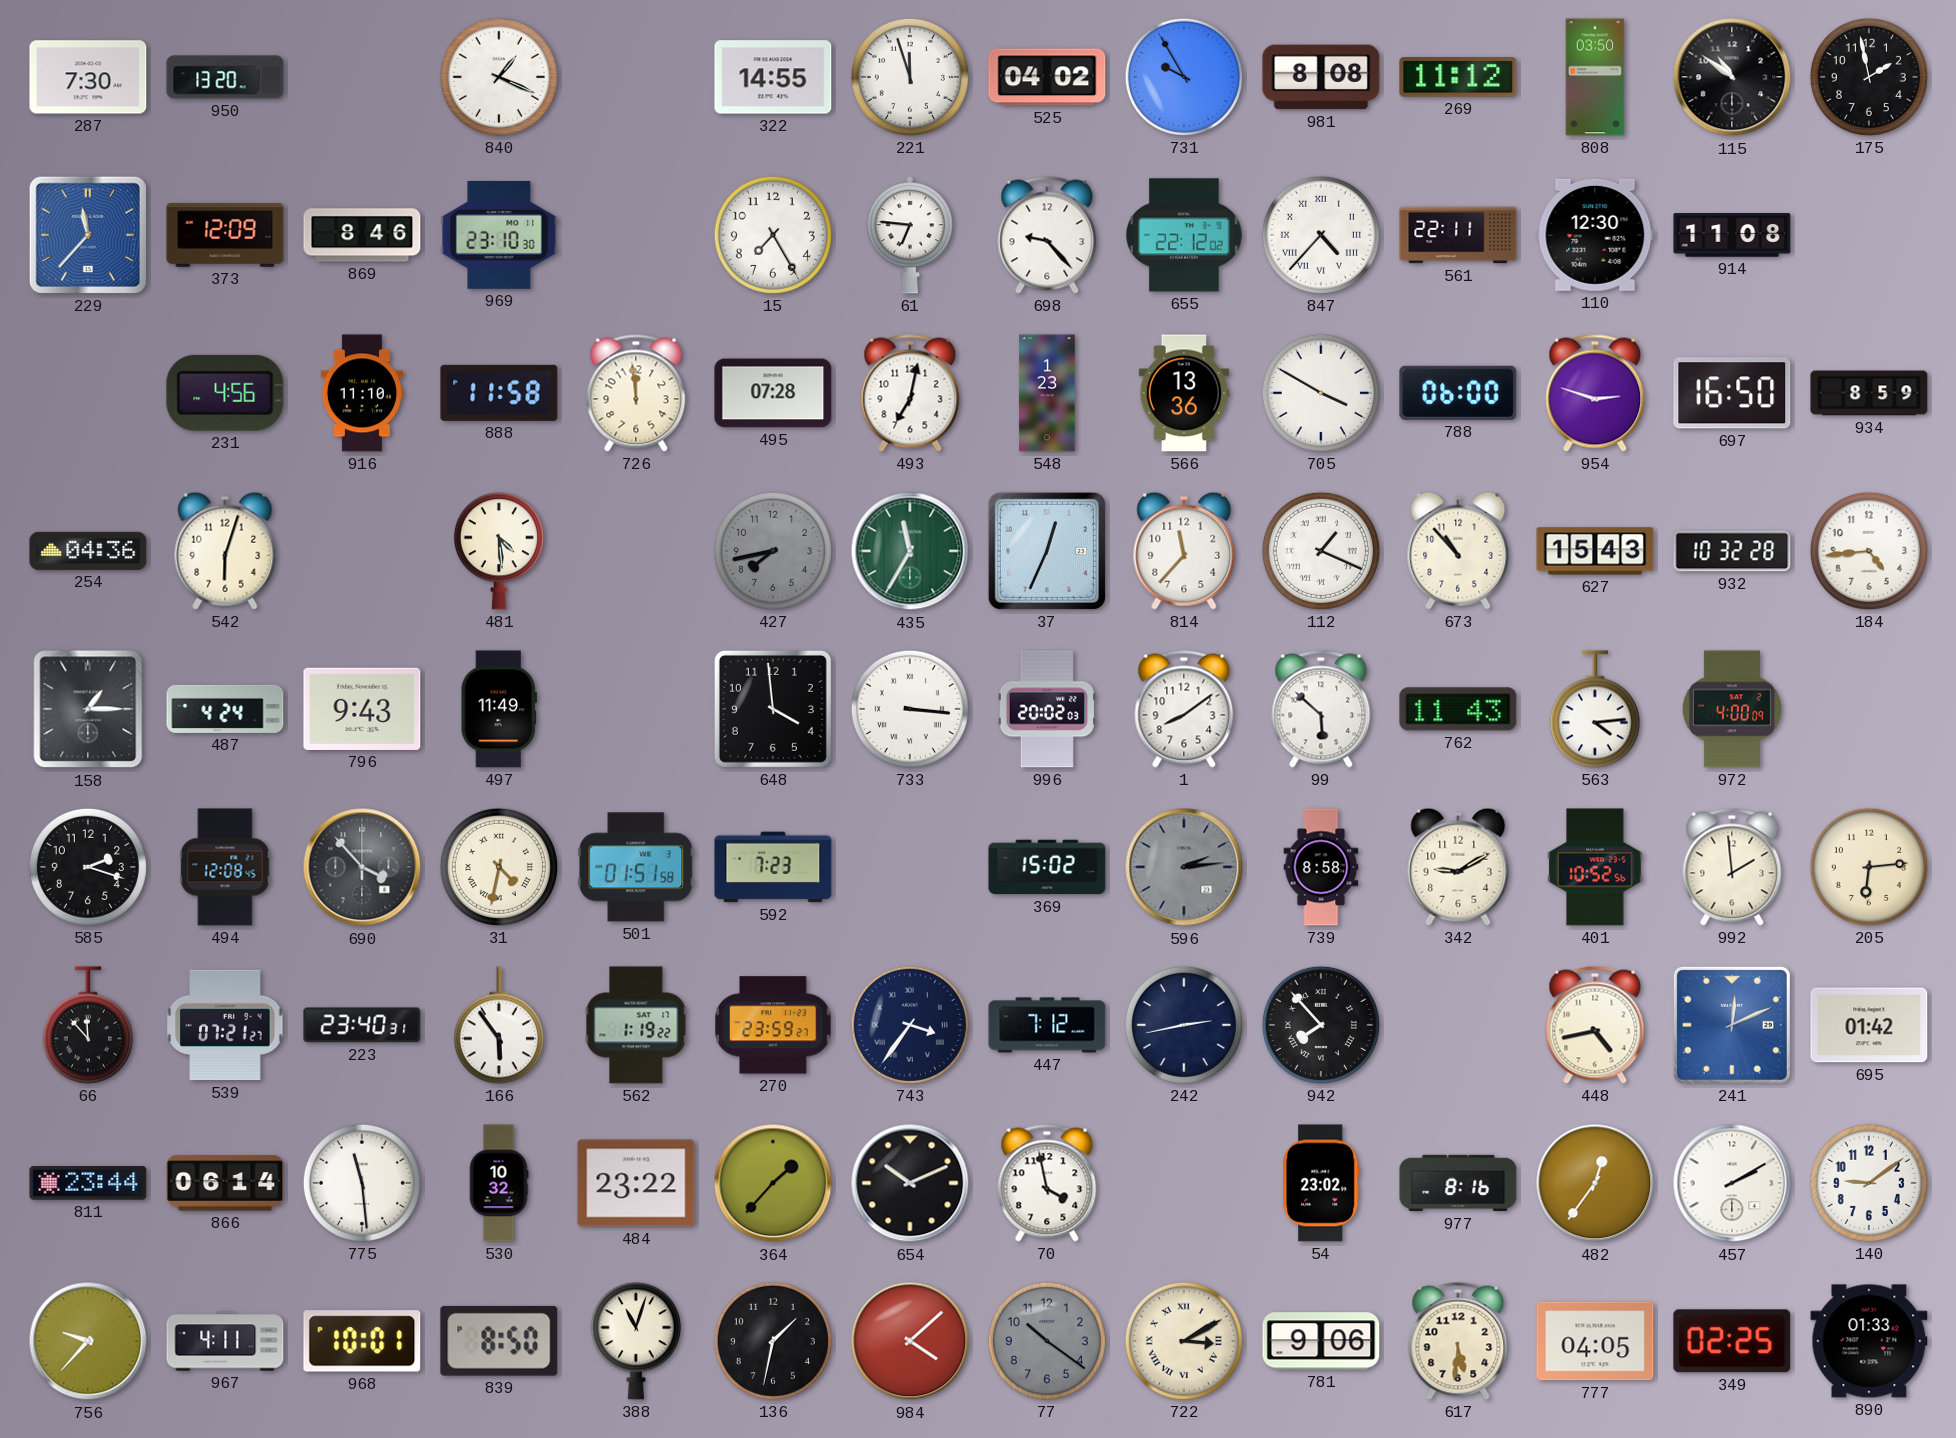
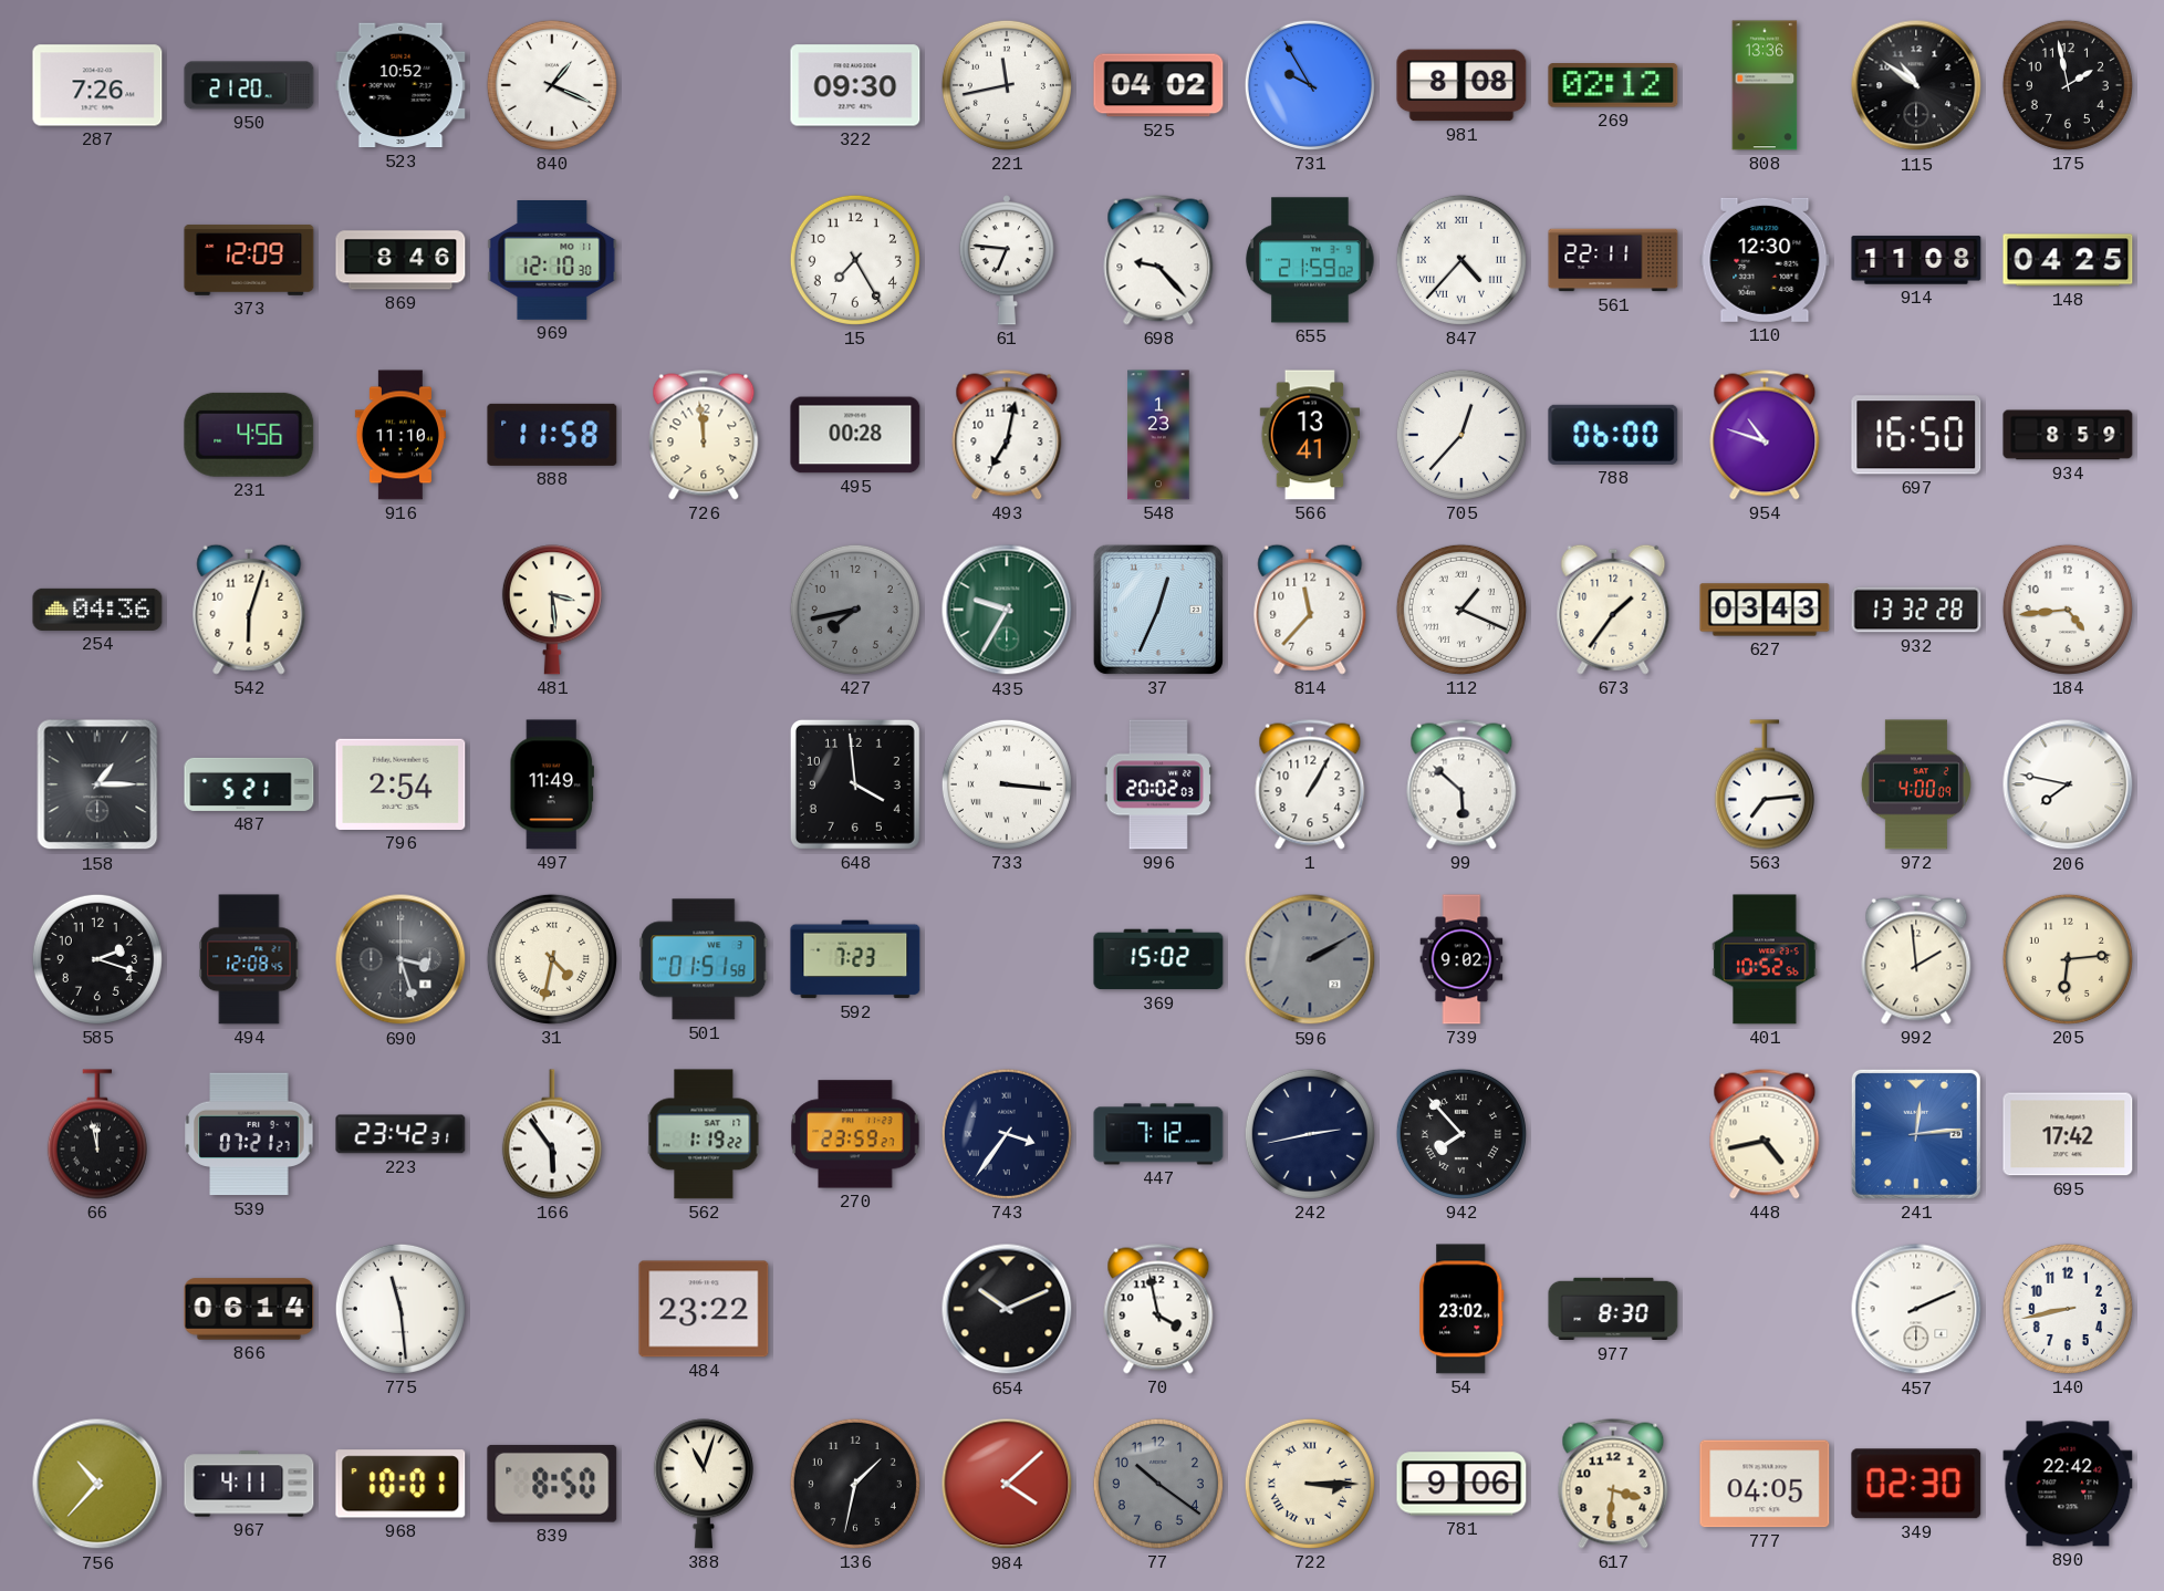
287: 7:30 -> 7:26
950: 13:20 -> 21:20
523: none -> 10:52
322: 14:55 -> 09:30
221: 11:57 -> 11:43
269: 11:12 -> 02:12
808: 03:50 -> 13:36
229: 11:37 -> none
969: 23:10 -> 12:10
655: 22:12 -> 21:59
148: none -> 04:25
495: 07:28 -> 00:28
566: 13:36 -> 13:41
705: 3:50 -> 12:37
954: 2:48 -> 10:48
481: 4:29 -> 3:29
435: 11:35 -> 9:35
673: 10:53 -> 1:36
627: 15:43 -> 03:43
932: 10:32 -> 13:32
487: 4:24 -> 5:21
796: 9:43 -> 2:54
1: 8:09 -> 1:05
762: 11:43 -> none
563: 4:14 -> 7:14
206: none -> 7:47
690: 3:53 -> 3:27
596: 2:14 -> 2:10
739: 8:58 -> 9:02
342: 9:10 -> none
66: 11:53 -> 11:58
223: 23:40 -> 23:42
241: 12:11 -> 12:14
695: 01:42 -> 17:42
811: 23:44 -> none
530: 10:32 -> none
364: 1:37 -> none
977: 8:16 -> 8:30
482: 12:36 -> none
457: 2:10 -> 2:11
140: 9:09 -> 8:43
756: 9:37 -> 10:37
722: 3:10 -> 3:15
617: 5:31 -> 3:31
349: 02:25 -> 02:30
890: 01:33 -> 22:42
